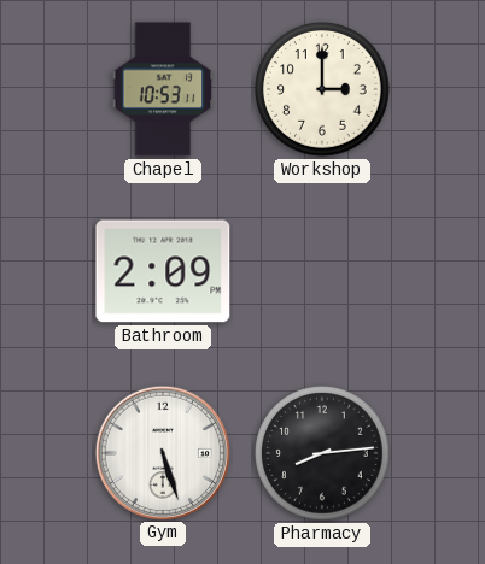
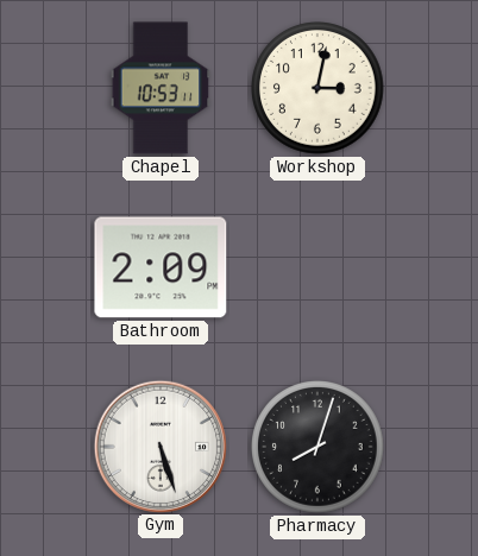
Workshop: 3:00 -> 3:02
Pharmacy: 8:14 -> 8:03
